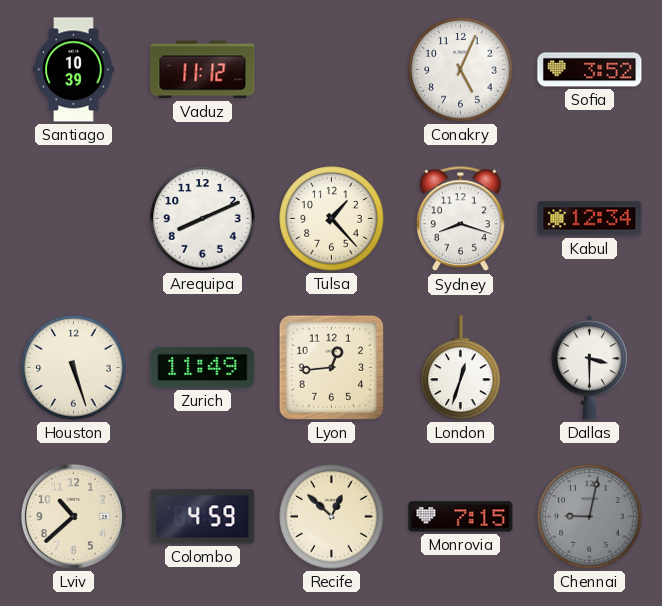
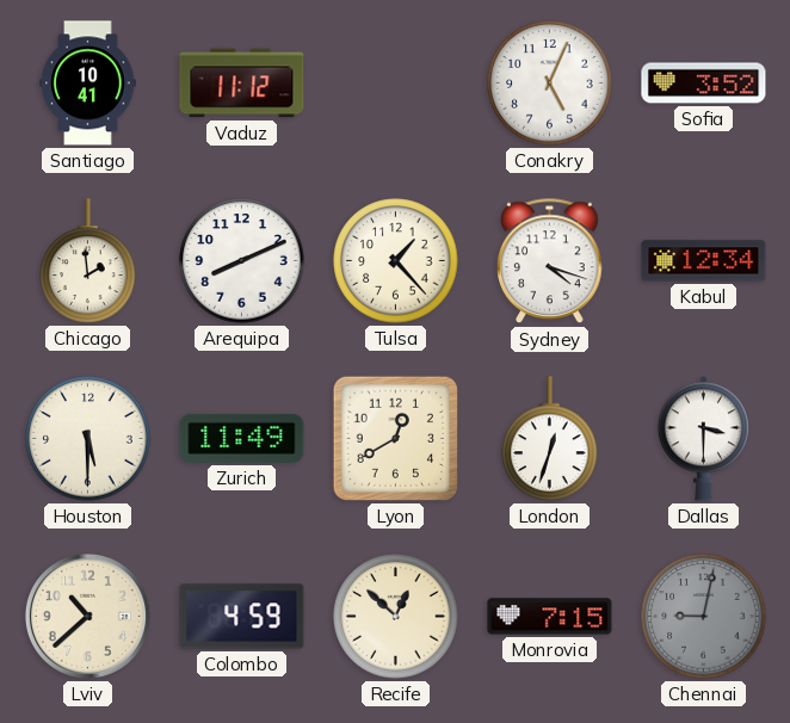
Santiago: 10:39 -> 10:41
Chicago: none -> 1:59
Sydney: 8:18 -> 4:18
Houston: 5:27 -> 5:30
Lyon: 12:44 -> 12:40
